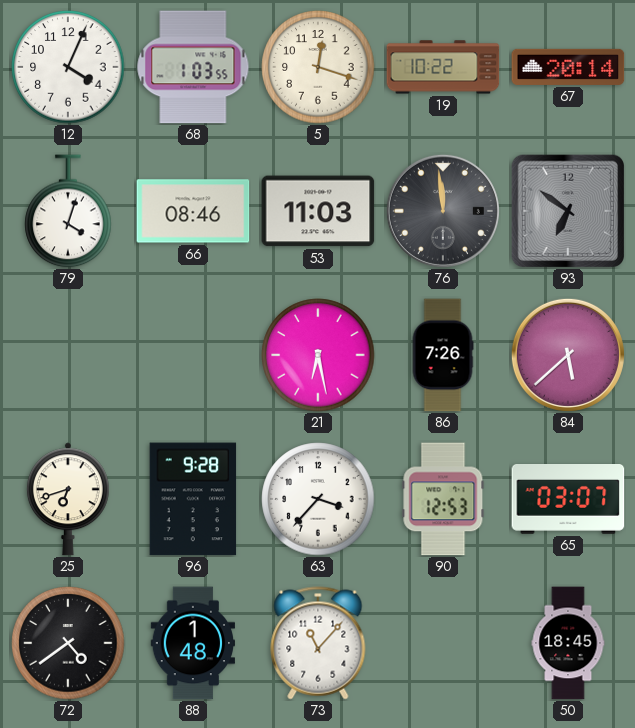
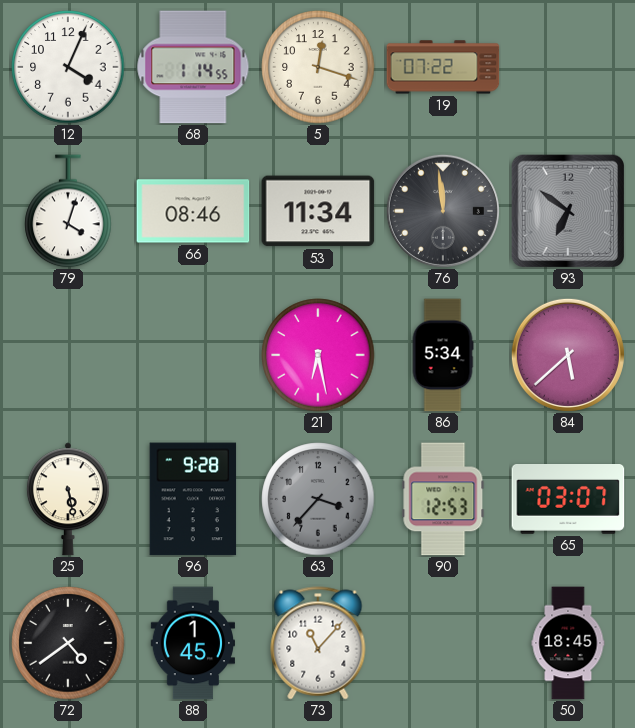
68: 1:03 -> 1:14
19: 10:22 -> 07:22
67: 20:14 -> none
53: 11:03 -> 11:34
86: 7:26 -> 5:34
25: 6:42 -> 5:28
63 dial: white -> grey
88: 1:48 -> 1:45
